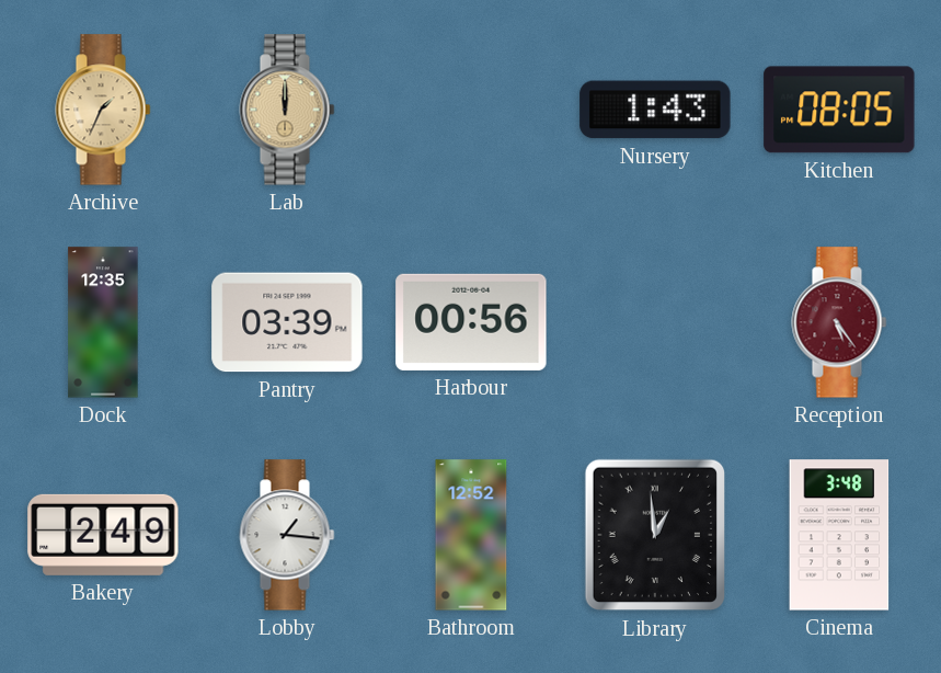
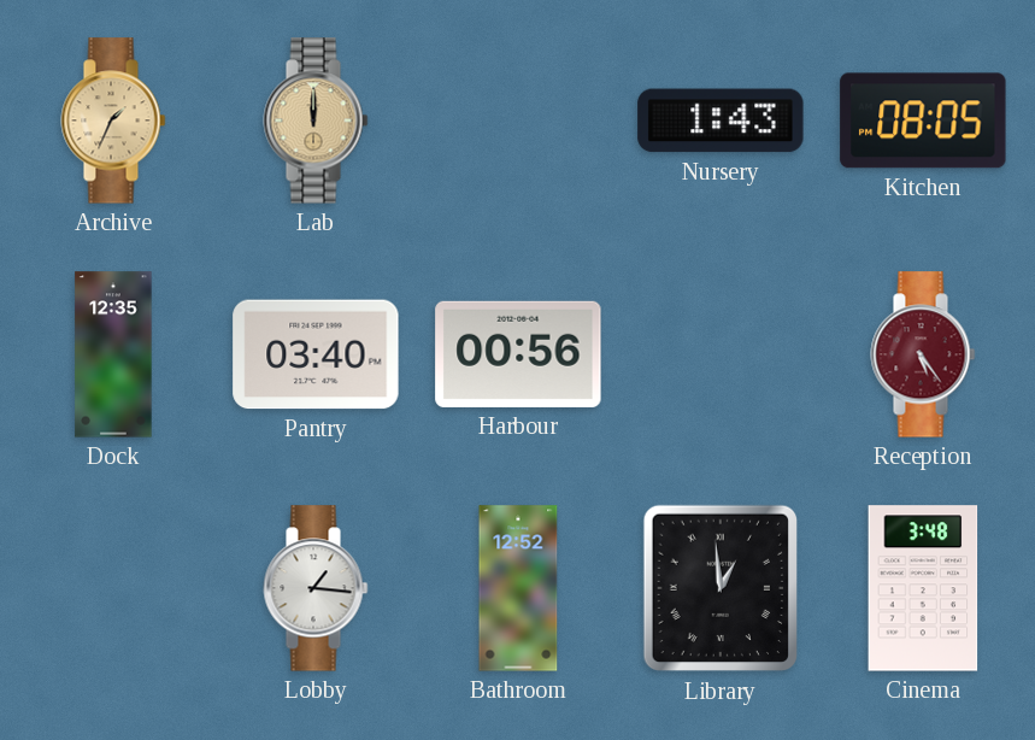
Pantry: 03:39 -> 03:40
Bakery: 2:49 -> none
